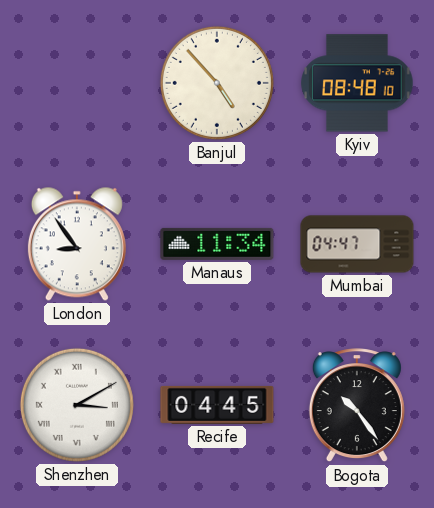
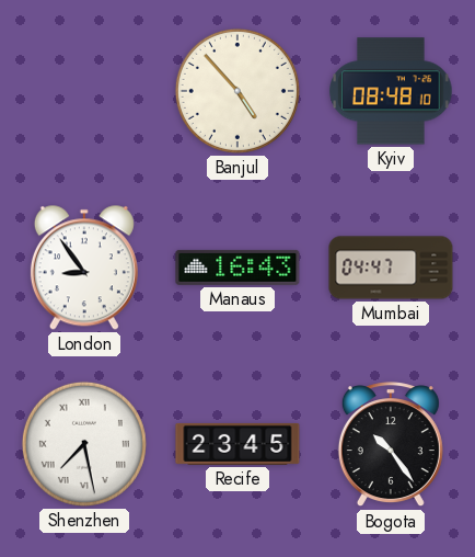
Manaus: 11:34 -> 16:43
Shenzhen: 3:10 -> 7:28
Recife: 04:45 -> 23:45
